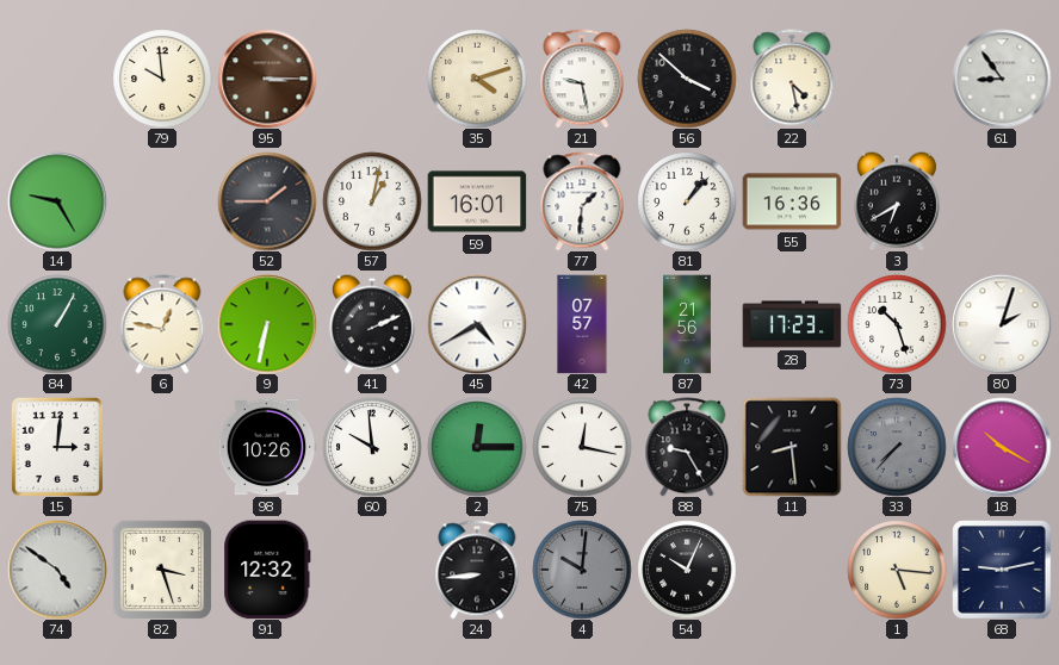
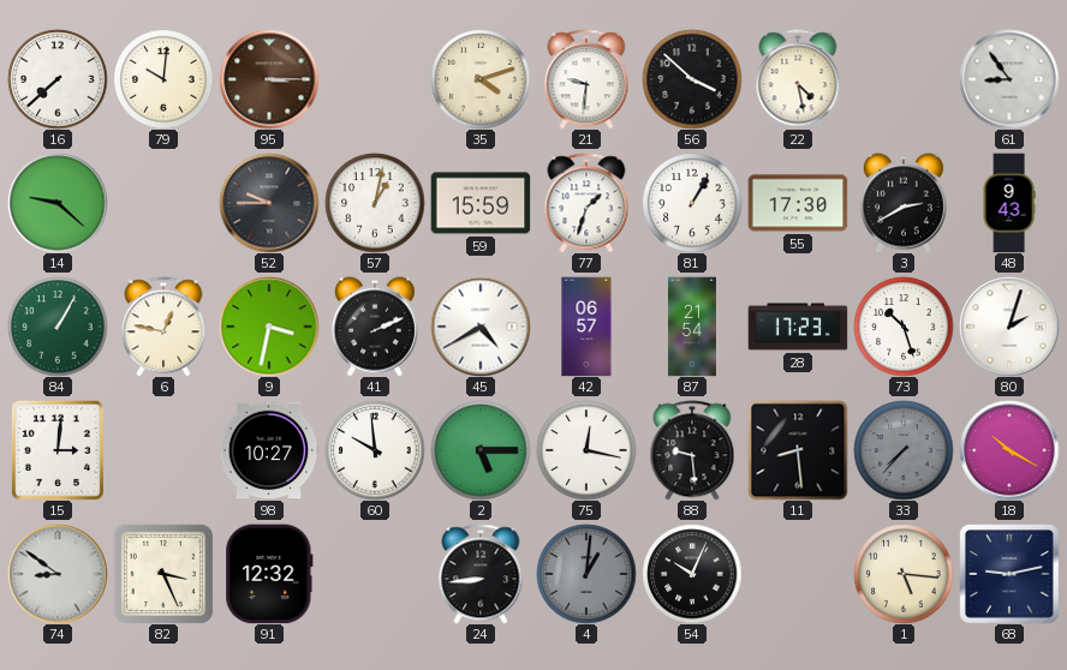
16: none -> 7:38
79: 9:59 -> 10:01
21: 9:28 -> 9:31
14: 9:25 -> 9:22
52: 1:45 -> 9:45
59: 16:01 -> 15:59
77: 1:31 -> 1:33
81: 1:07 -> 1:05
55: 16:36 -> 17:30
3: 6:40 -> 2:40
48: none -> 9:43
9: 6:32 -> 3:32
42: 07:57 -> 06:57
87: 21:56 -> 21:54
98: 10:26 -> 10:27
2: 12:15 -> 5:15
88: 9:25 -> 9:29
74: 4:51 -> 8:51
82: 3:27 -> 3:26
4: 10:01 -> 1:01
